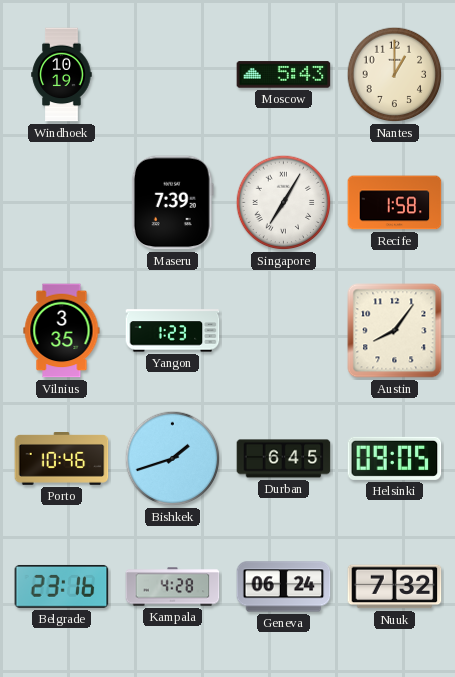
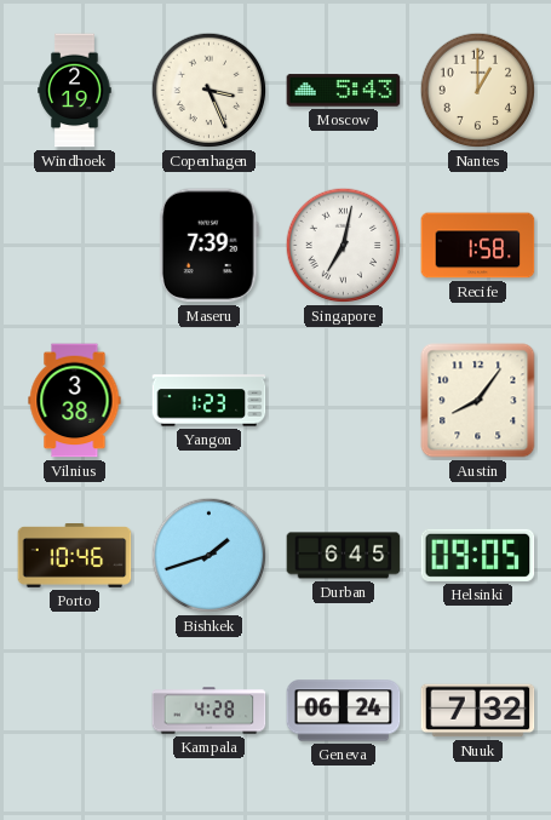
Windhoek: 10:19 -> 2:19
Copenhagen: none -> 3:26
Singapore: 7:05 -> 7:02
Vilnius: 3:35 -> 3:38
Belgrade: 23:16 -> none
